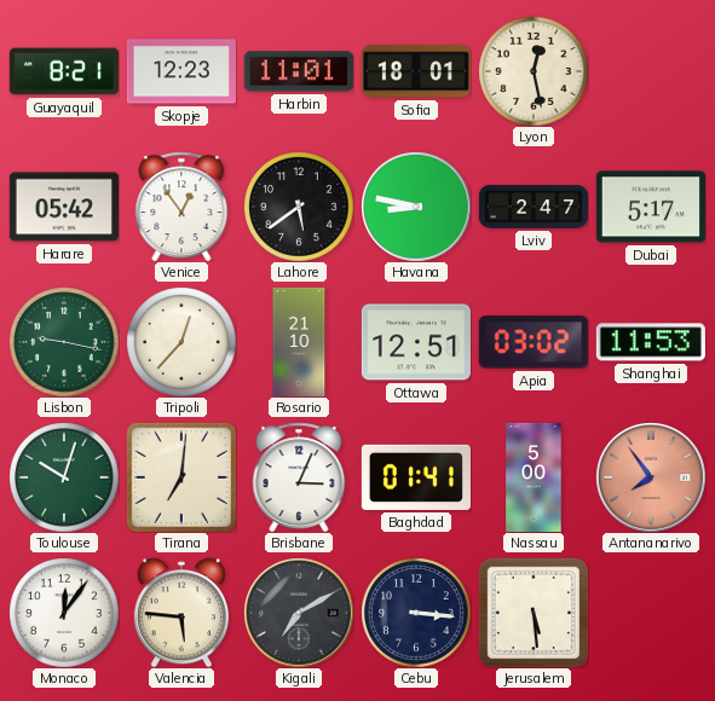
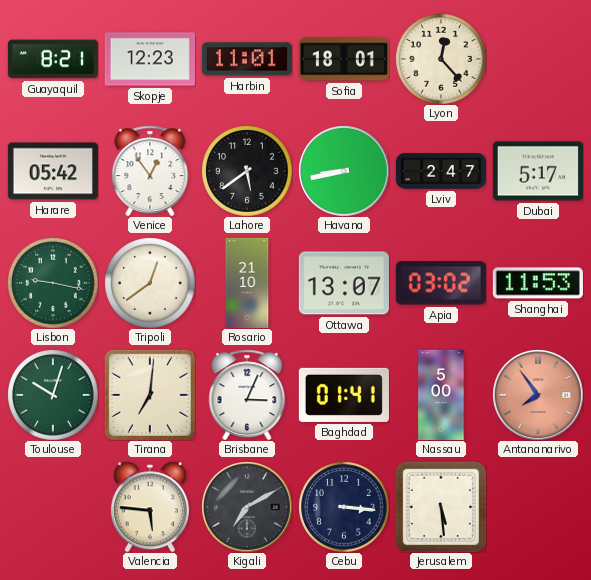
Lyon: 12:28 -> 12:23
Havana: 8:47 -> 8:43
Tripoli: 12:37 -> 12:39
Ottawa: 12:51 -> 13:07
Monaco: 12:06 -> none
